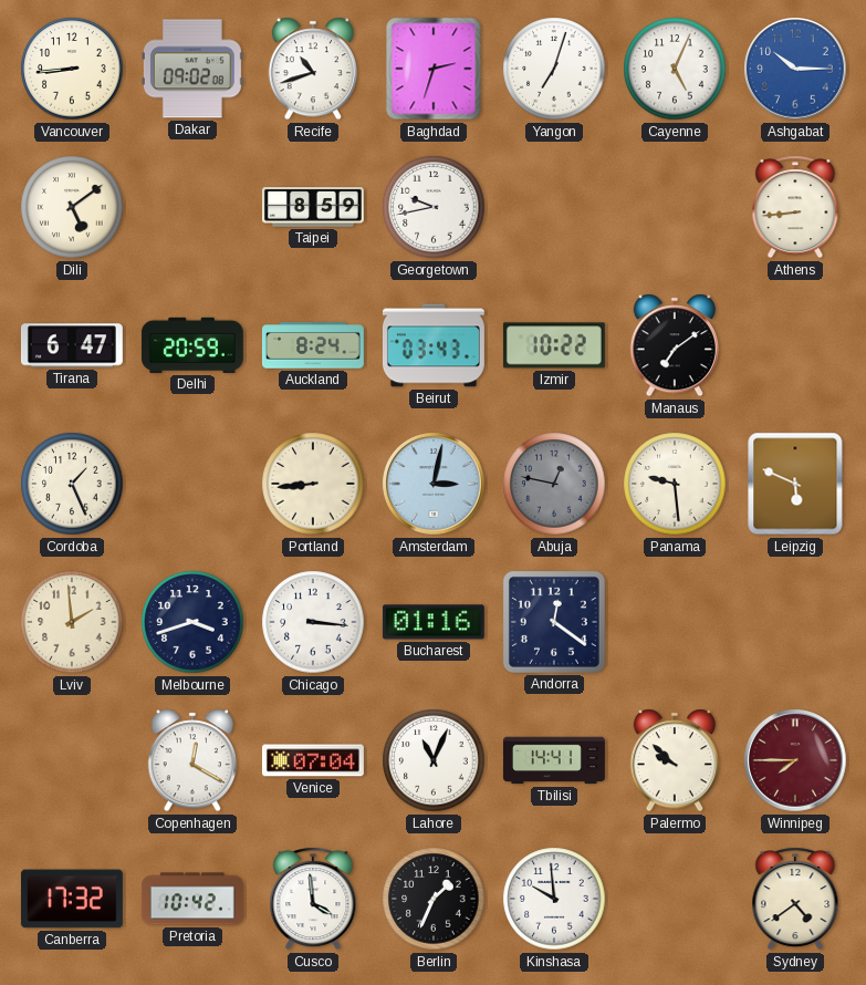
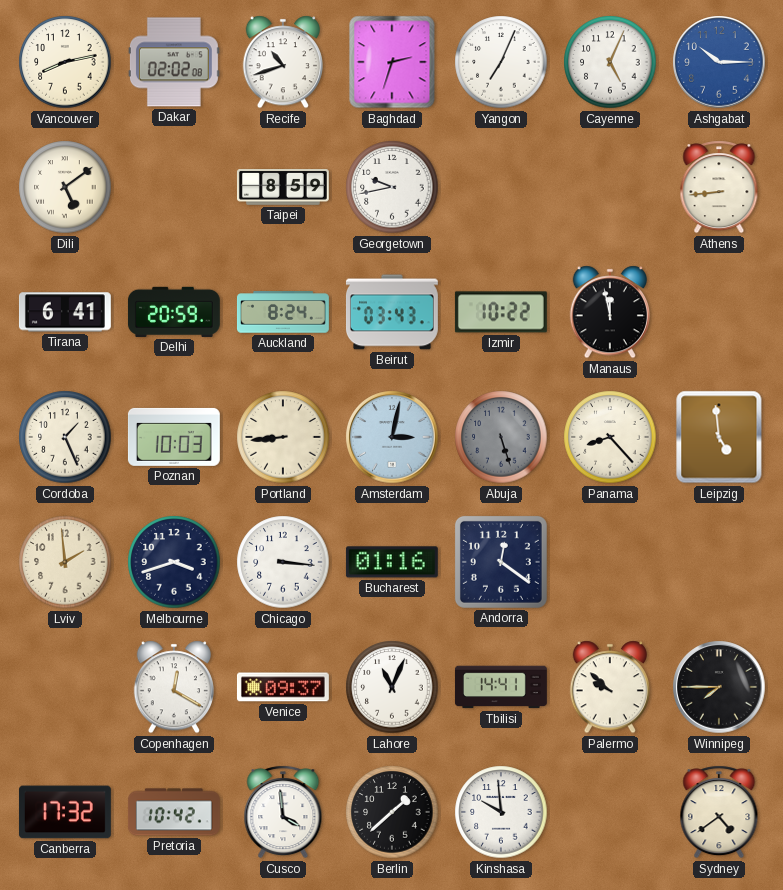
Vancouver: 8:44 -> 8:13
Dakar: 09:02 -> 02:02
Yangon: 7:03 -> 7:04
Tirana: 6:47 -> 6:41
Manaus: 7:09 -> 11:58
Poznan: none -> 10:03
Abuja: 12:47 -> 5:27
Panama: 9:29 -> 8:23
Leipzig: 5:49 -> 4:59
Venice: 07:04 -> 09:37
Winnipeg dial: burgundy -> black
Berlin: 1:34 -> 1:38
